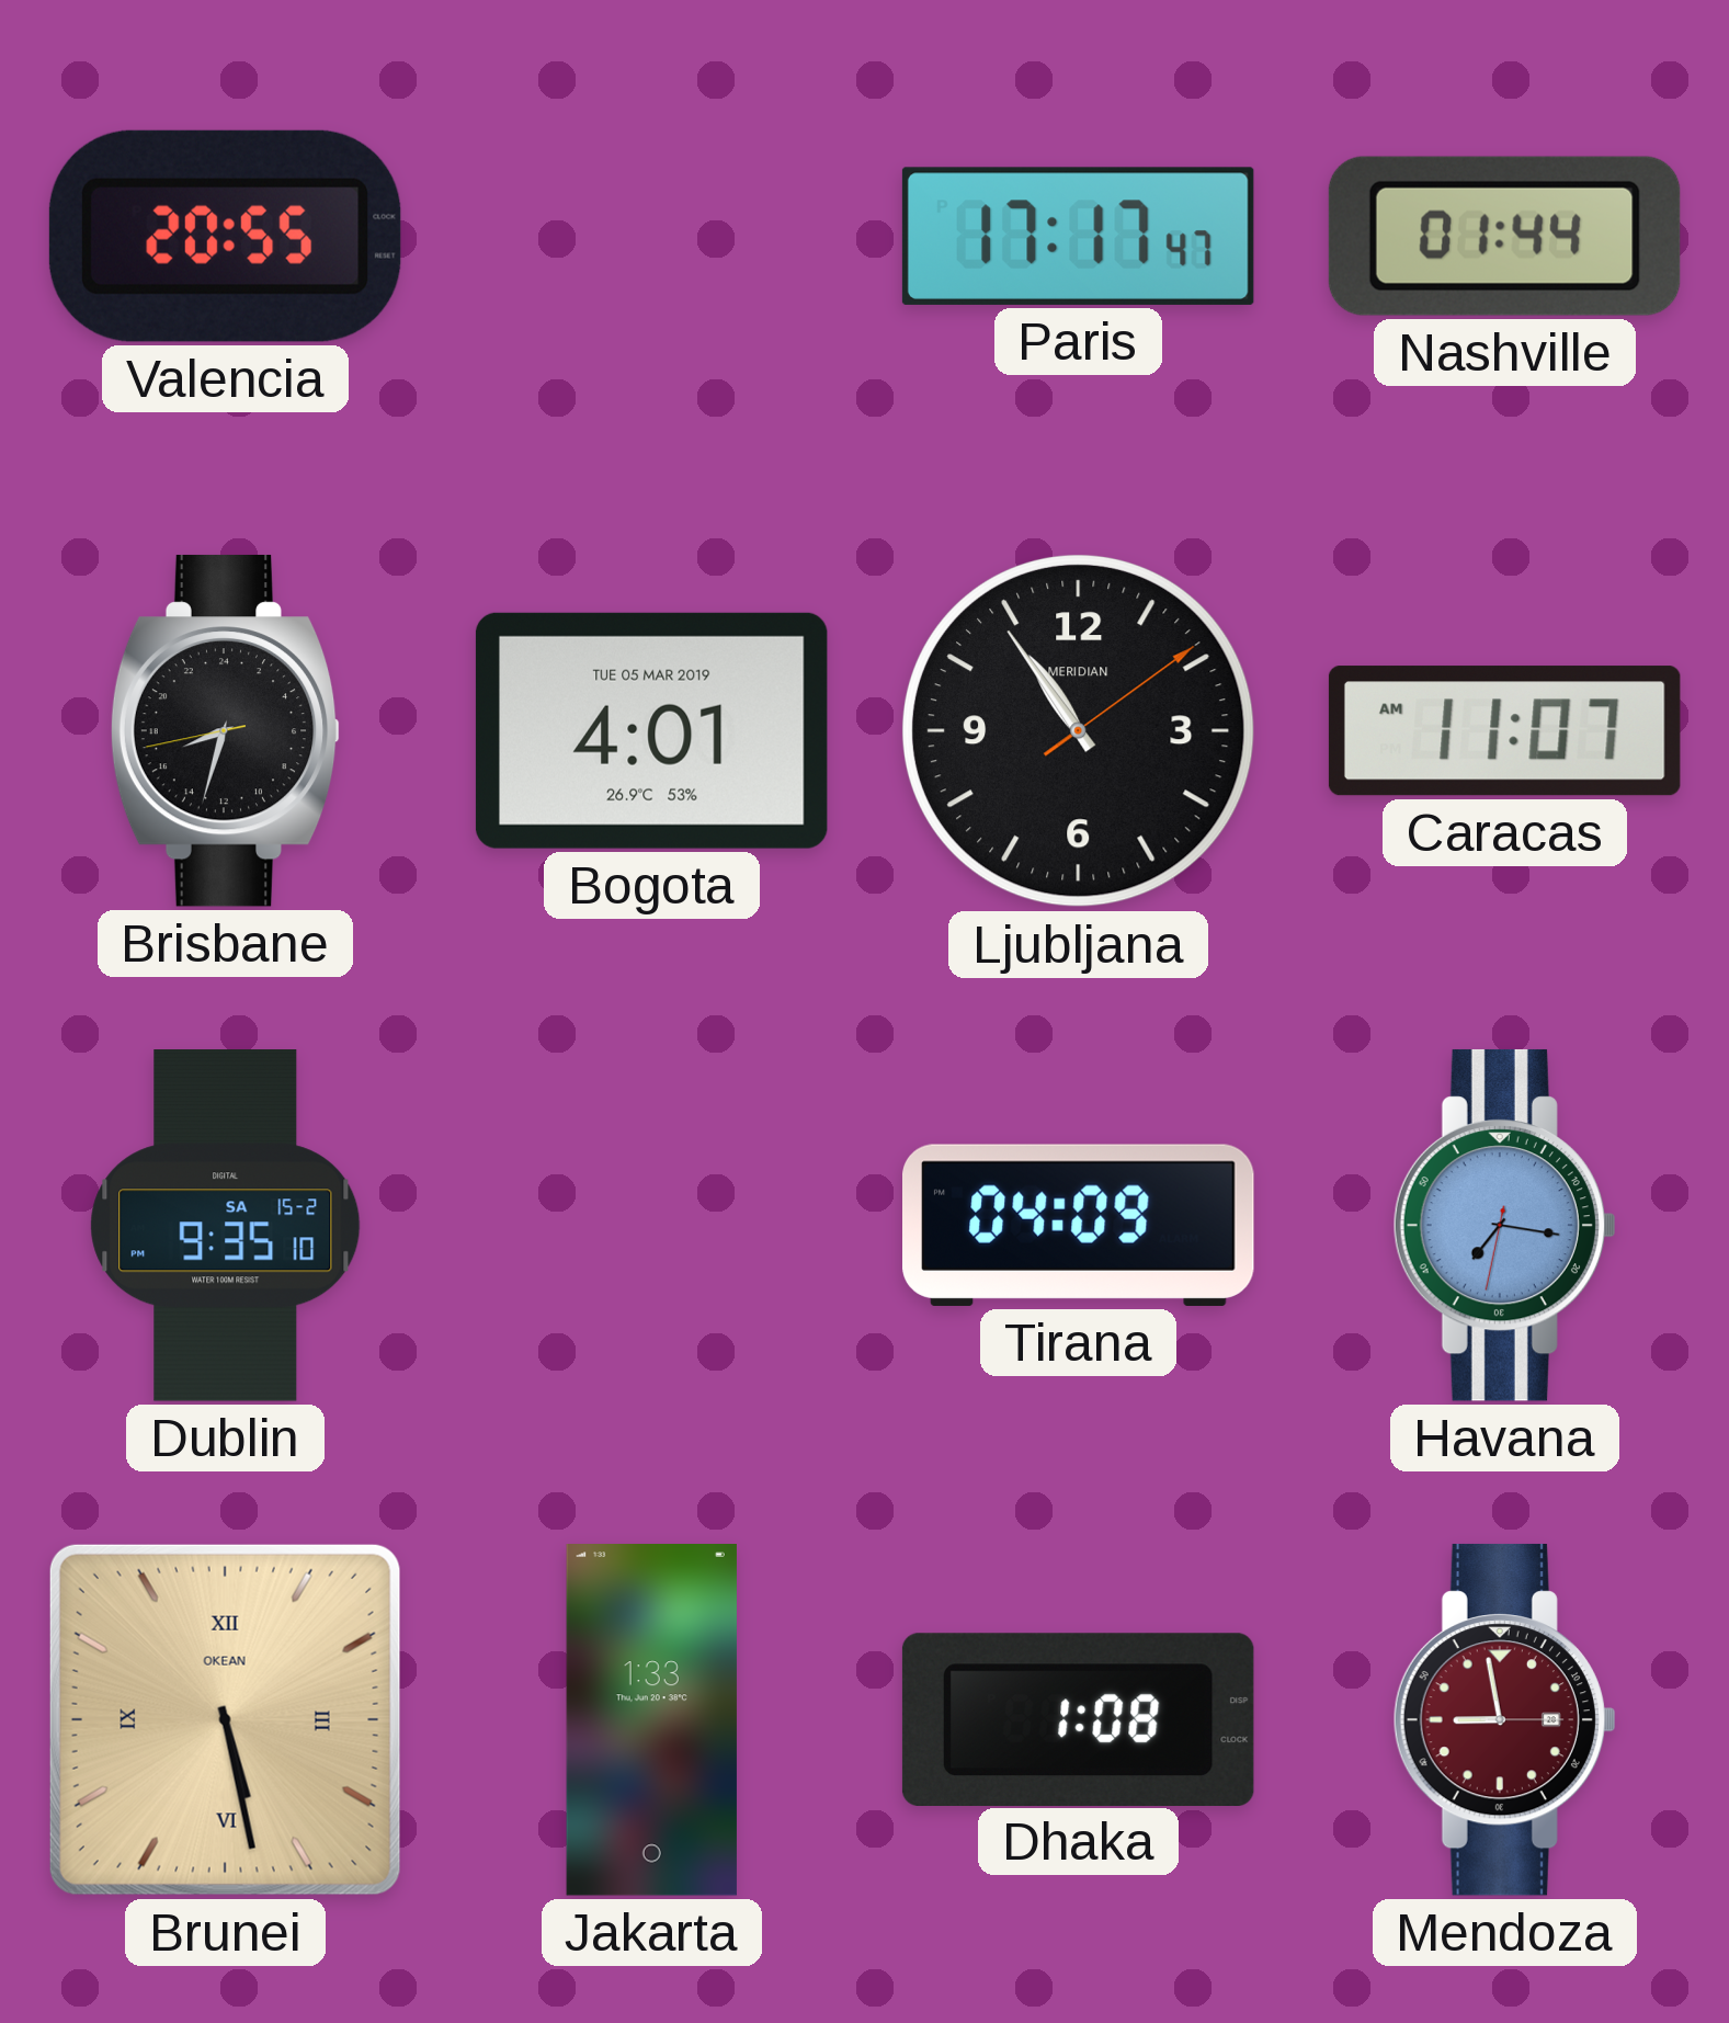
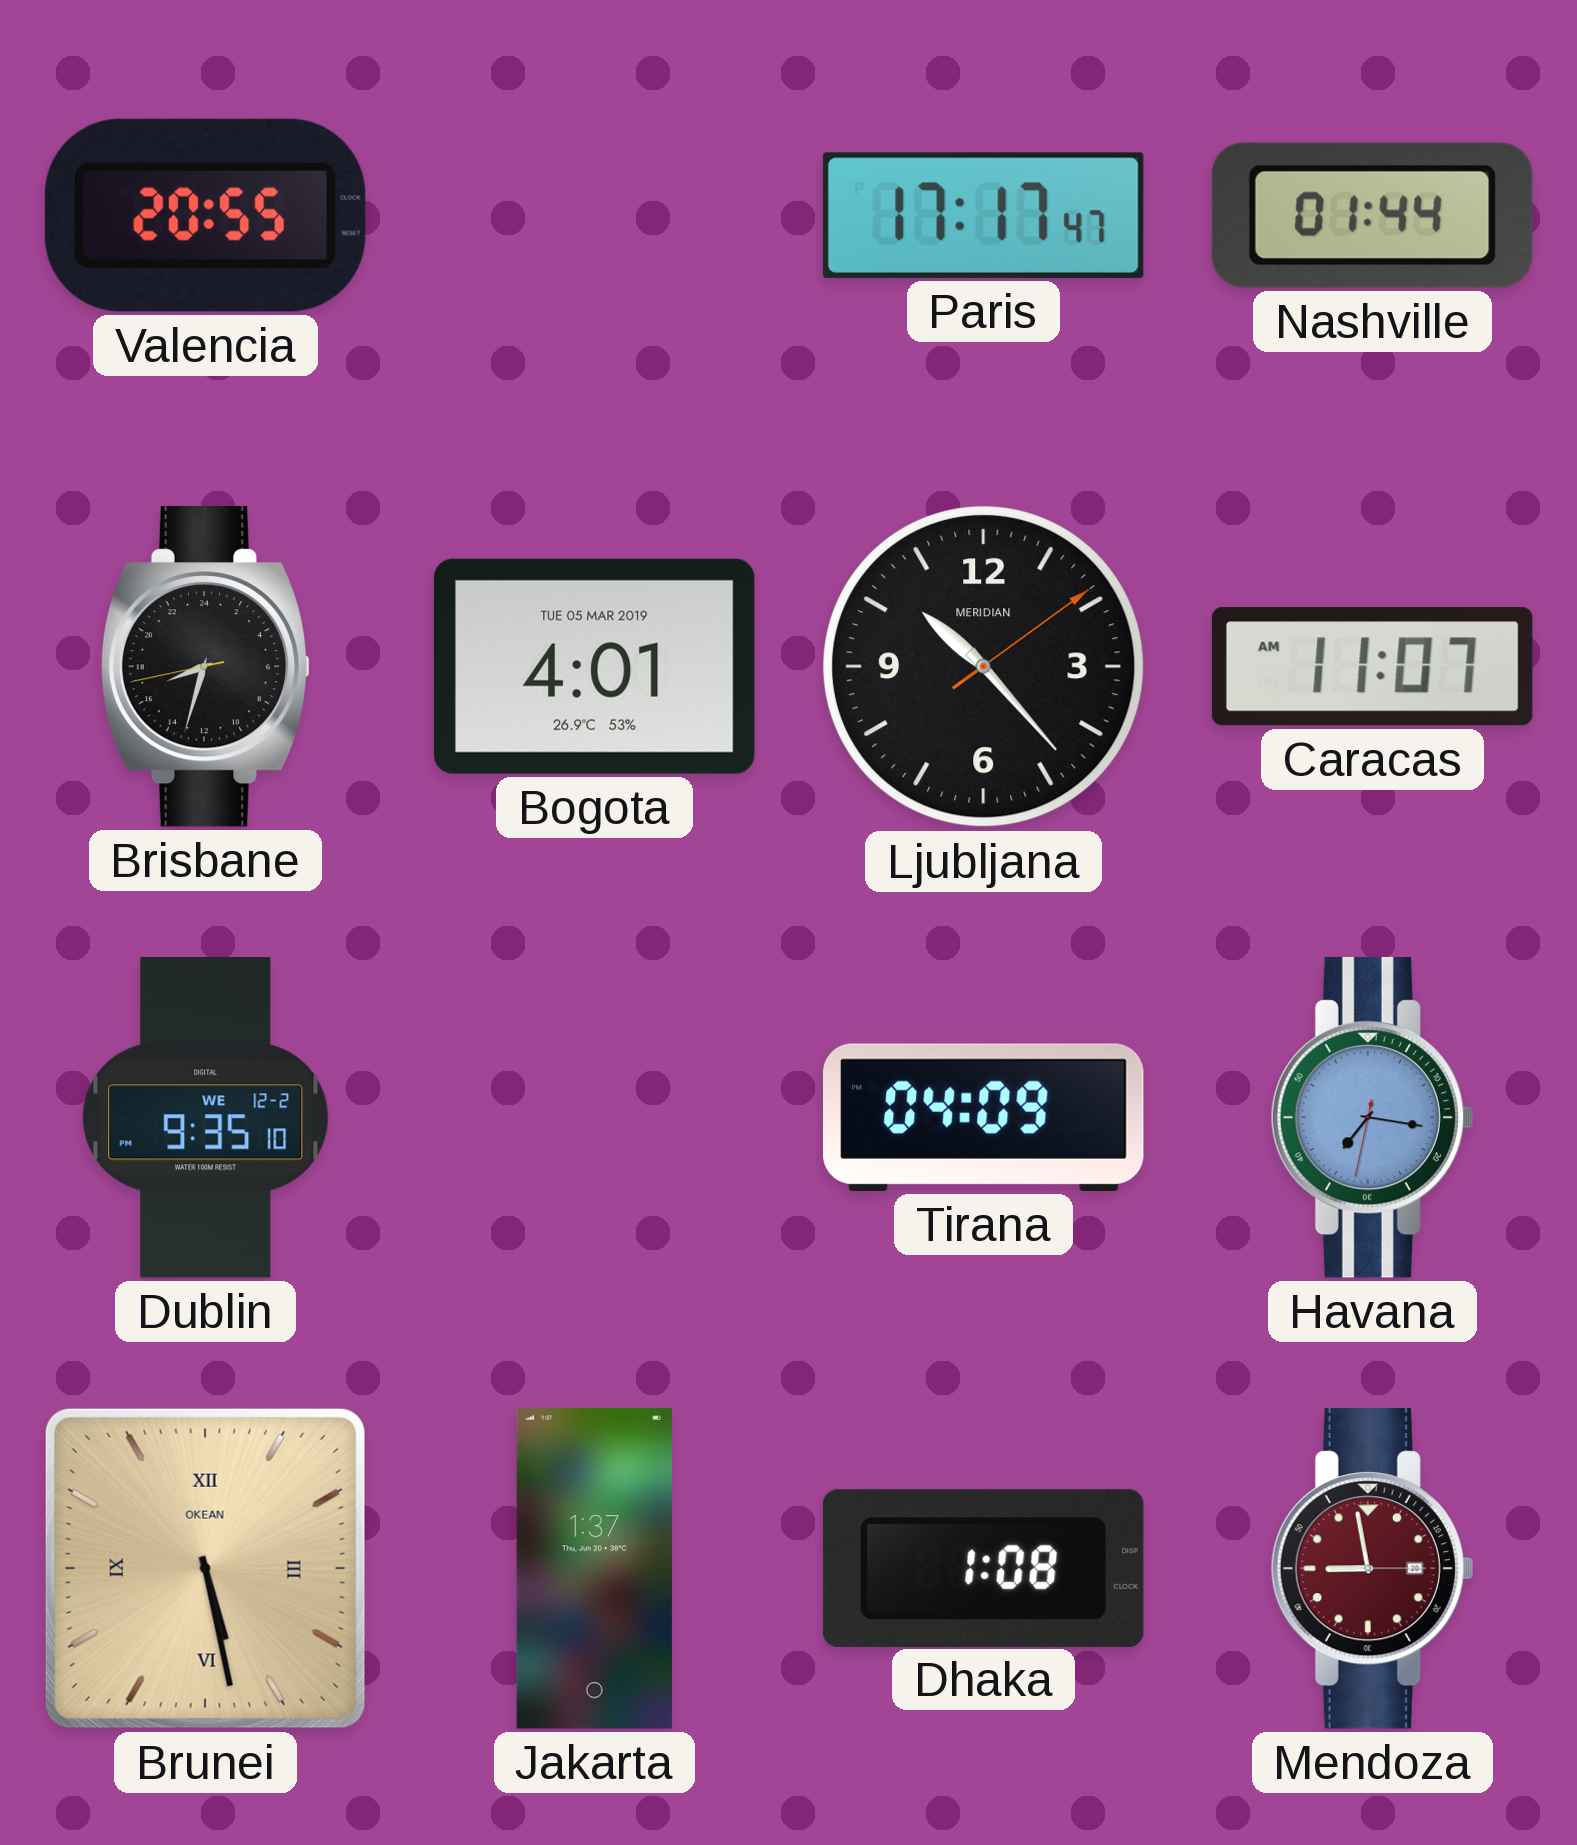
Ljubljana: 10:54 -> 10:23
Dublin date: SA 15-2 -> WE 12-2
Jakarta: 1:33 -> 1:37
